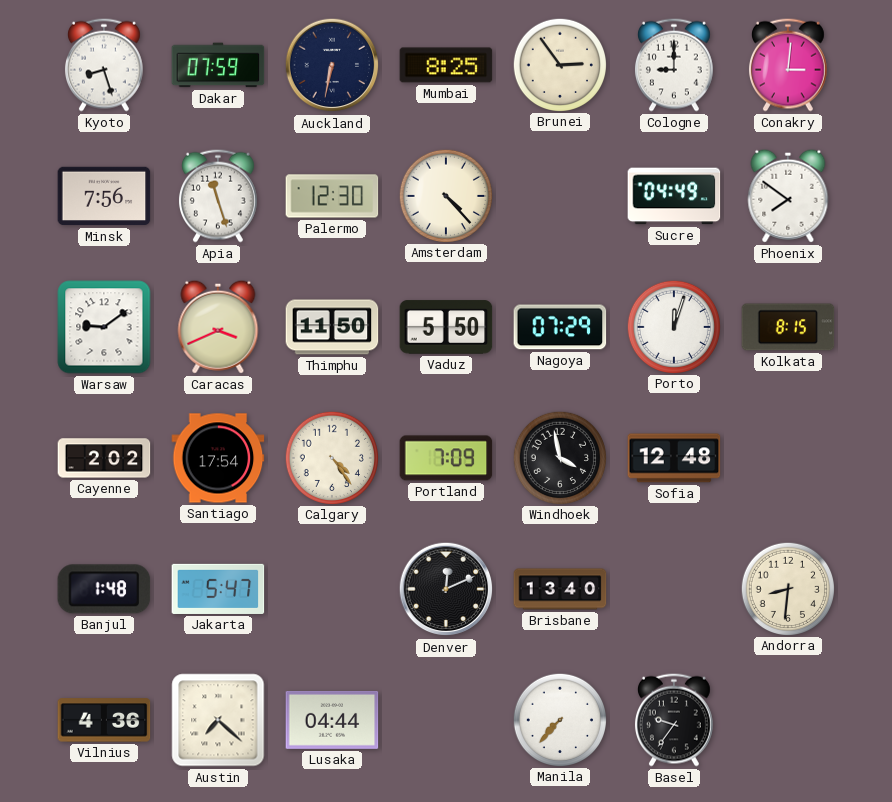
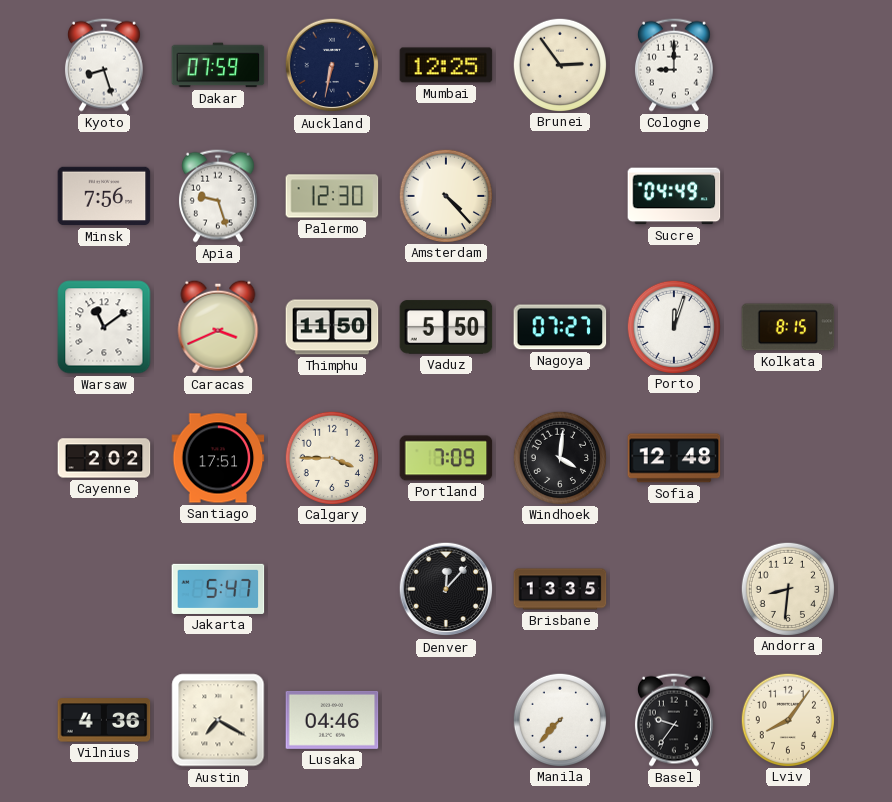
Mumbai: 8:25 -> 12:25
Conakry: 3:01 -> none
Apia: 11:27 -> 9:27
Phoenix: 7:51 -> none
Warsaw: 9:09 -> 11:09
Nagoya: 07:29 -> 07:27
Santiago: 17:54 -> 17:51
Calgary: 4:24 -> 3:45
Windhoek: 3:58 -> 4:01
Banjul: 1:48 -> none
Denver: 12:11 -> 12:07
Brisbane: 13:40 -> 13:35
Austin: 7:22 -> 7:20
Lusaka: 04:44 -> 04:46
Lviv: none -> 8:06
